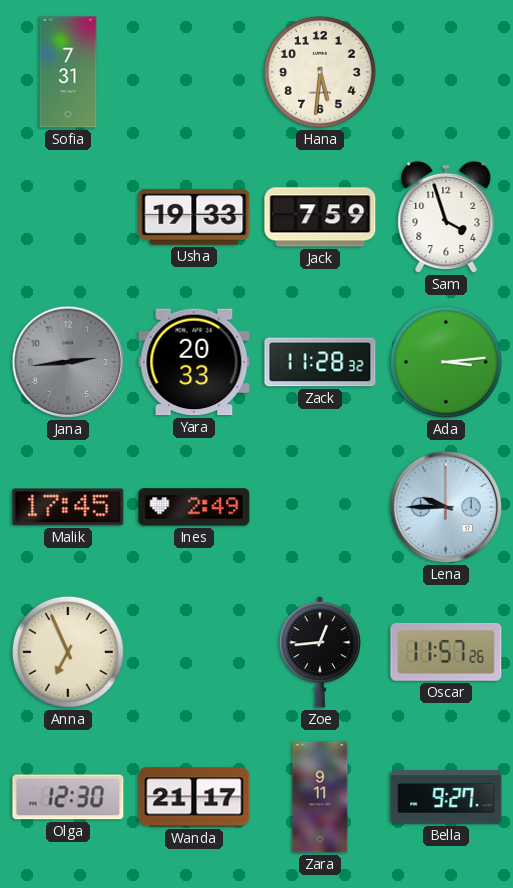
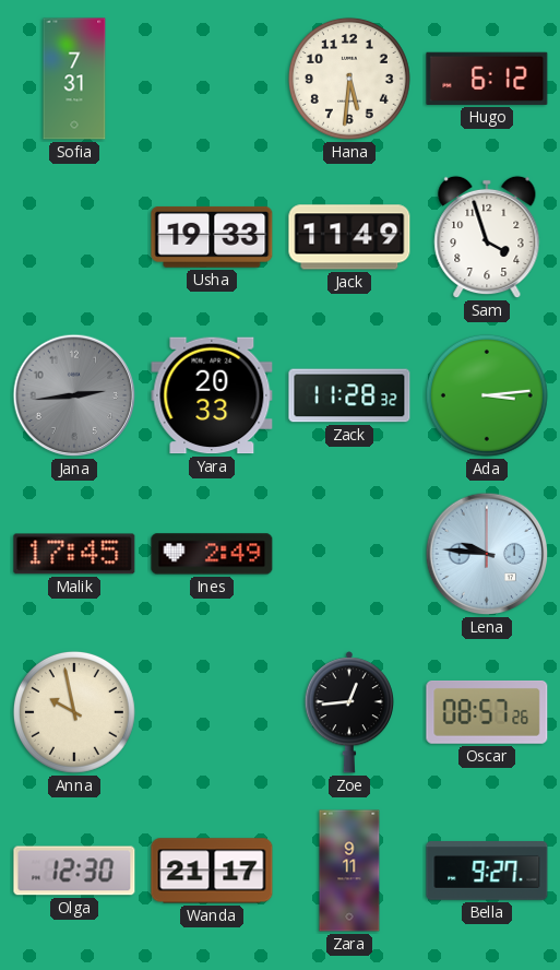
Hugo: none -> 6:12
Jack: 7:59 -> 11:49
Lena: 9:45 -> 9:46
Anna: 6:56 -> 9:58
Oscar: 11:57 -> 08:57
